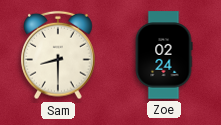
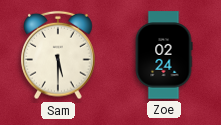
Sam: 8:30 -> 5:30
